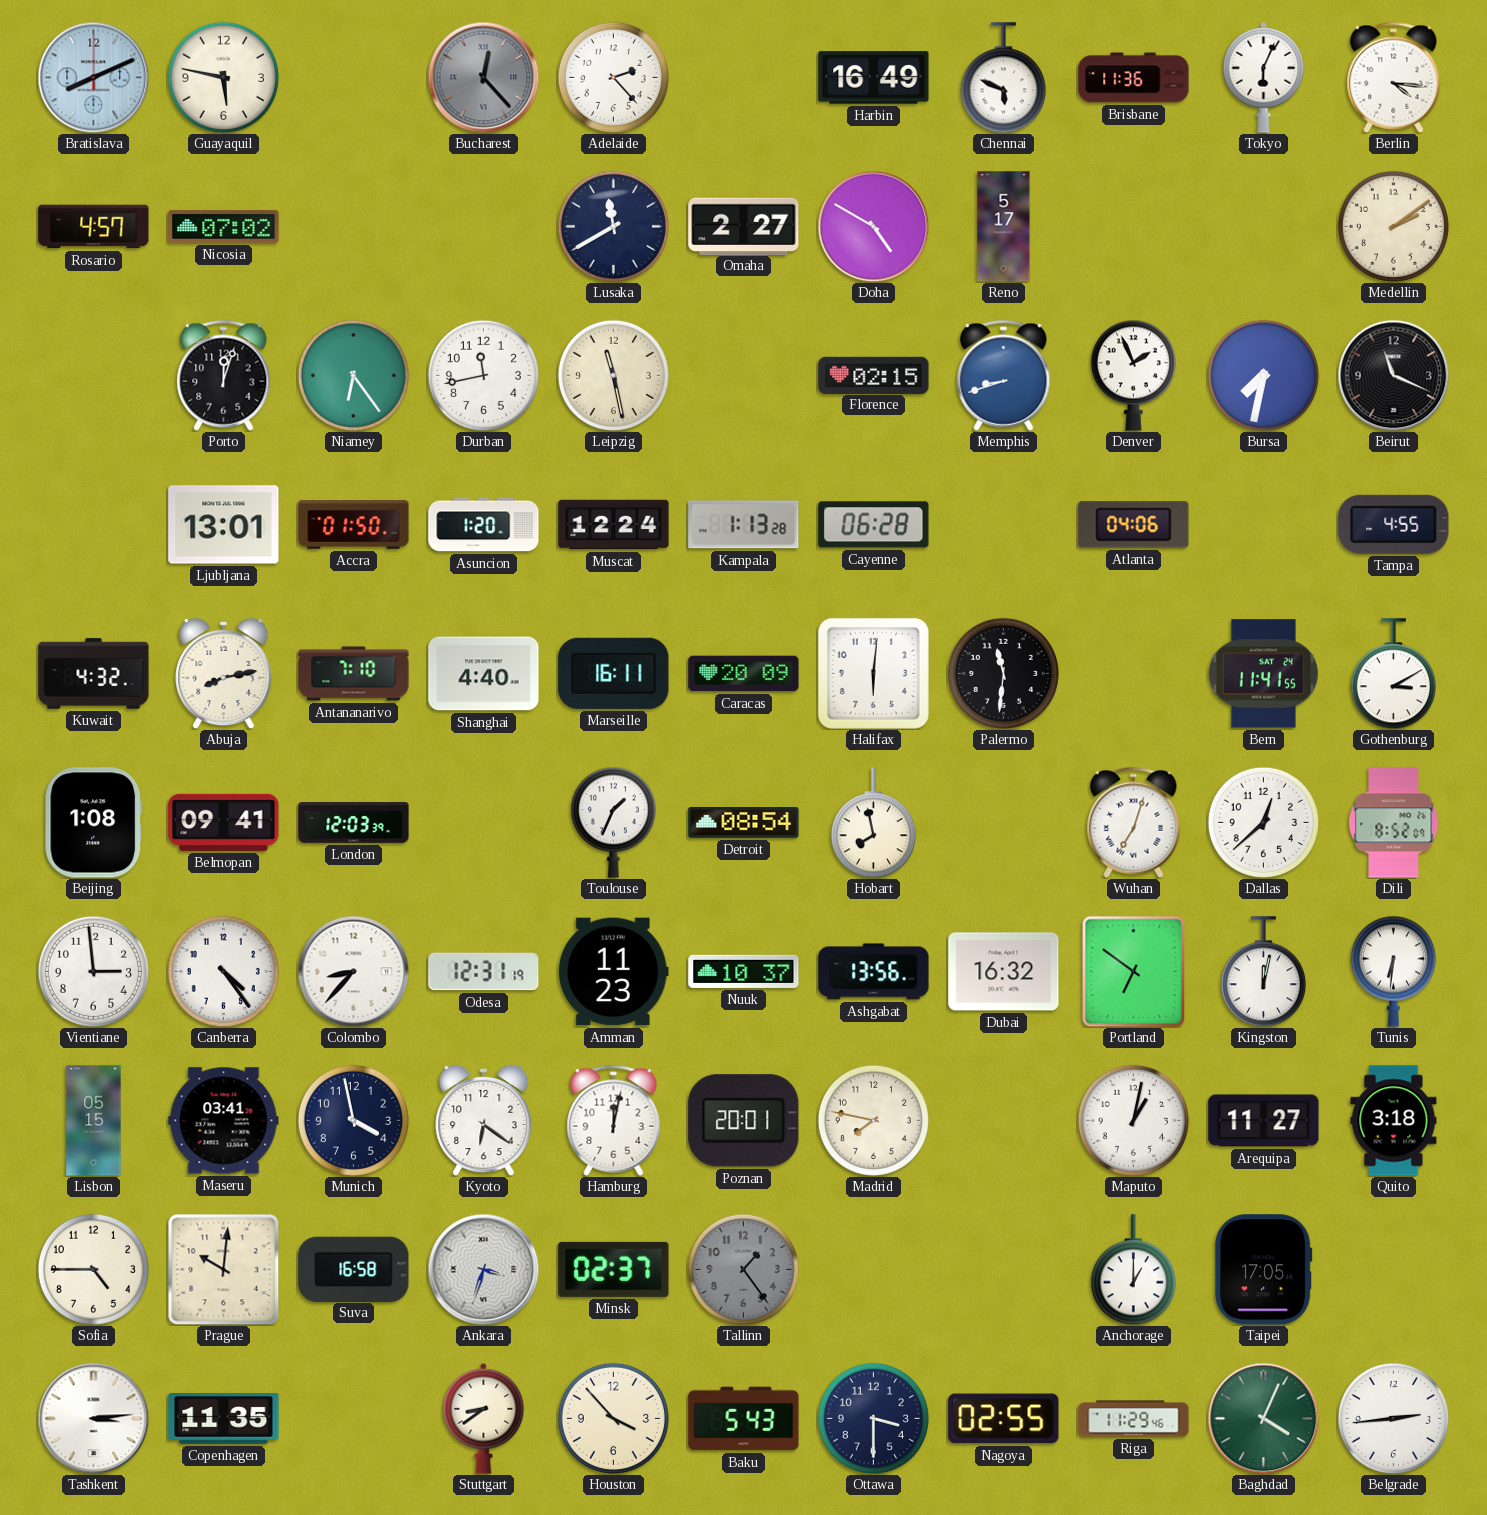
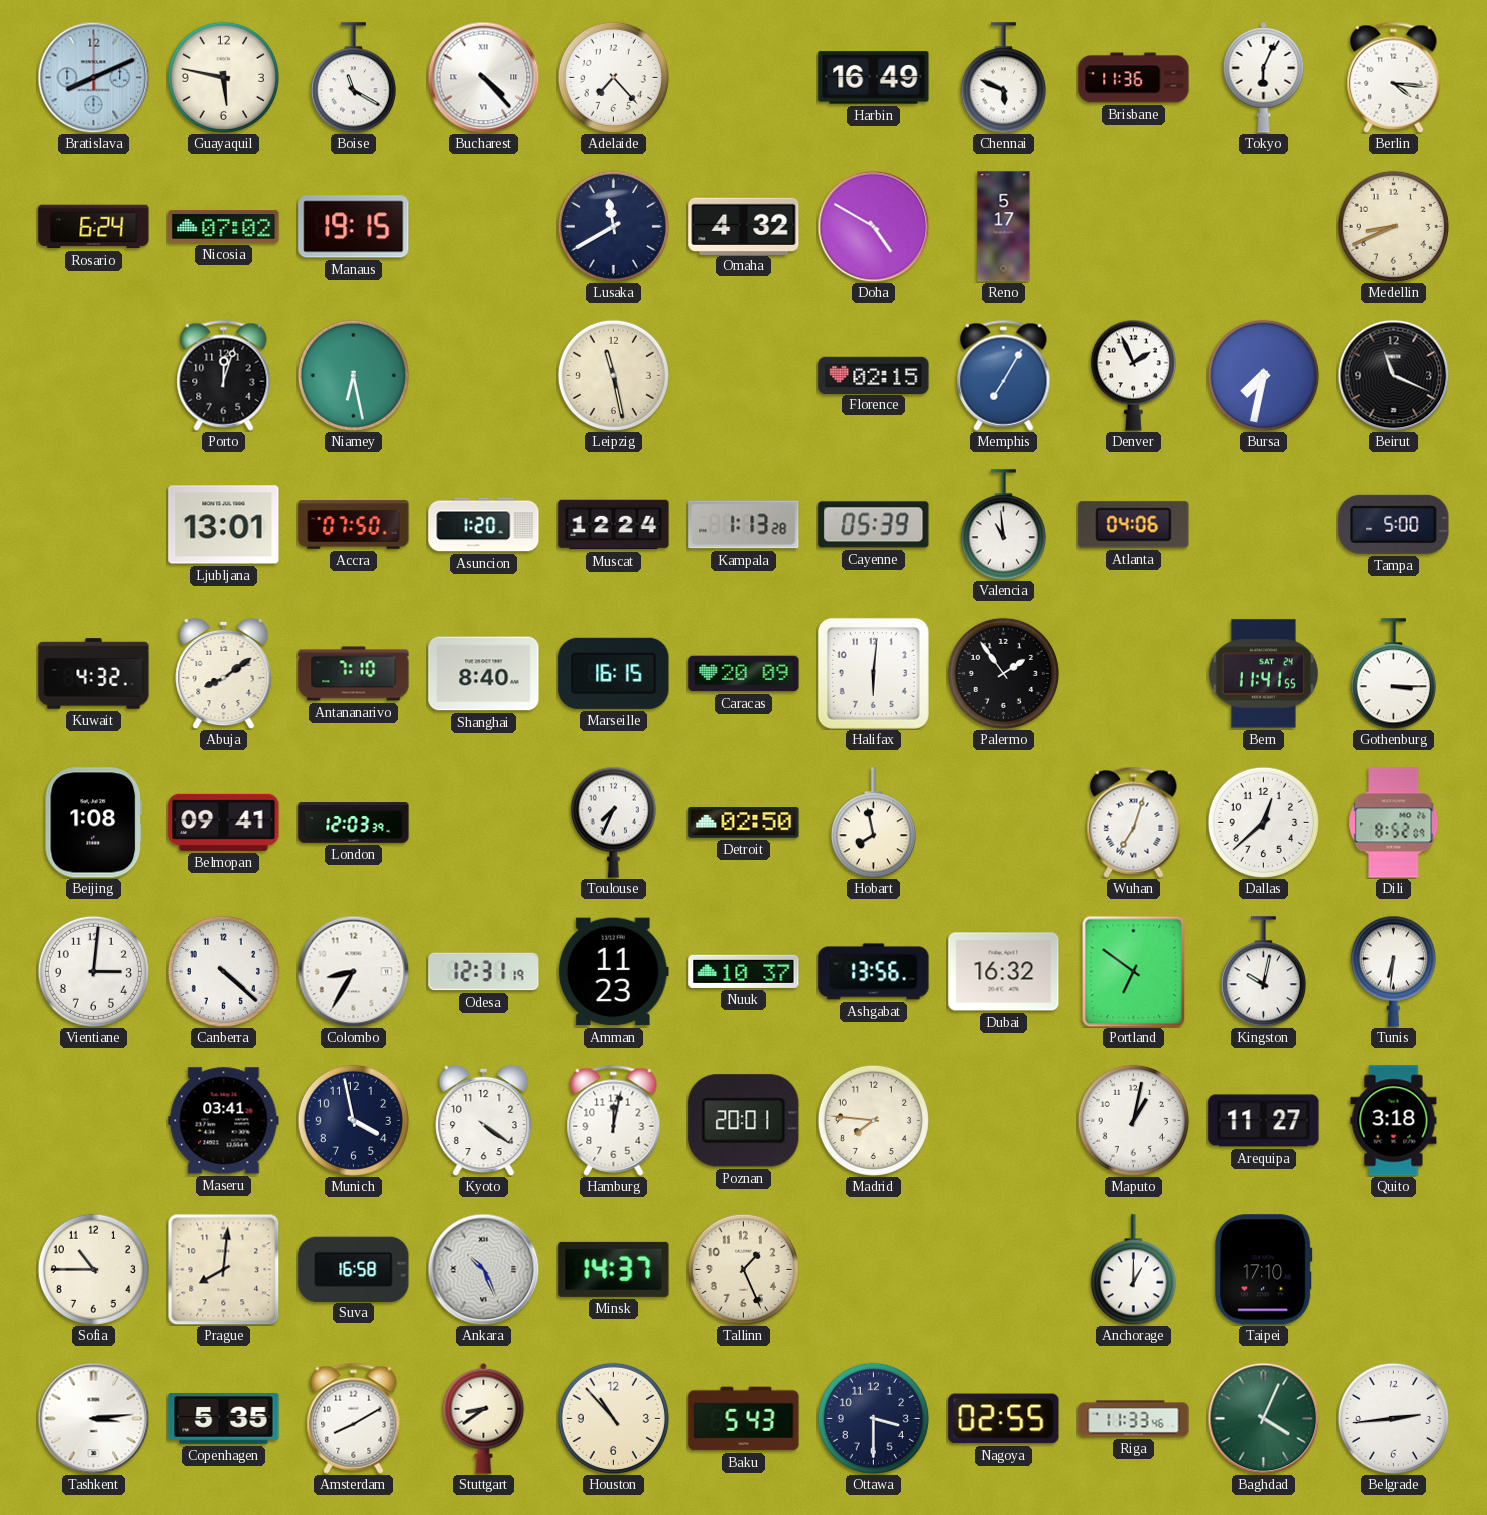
Boise: none -> 11:20
Bucharest: 12:23 -> 4:23
Bucharest dial: grey -> white
Adelaide: 2:23 -> 7:23
Rosario: 4:57 -> 6:24
Manaus: none -> 19:15
Omaha: 2:27 -> 4:32
Medellin: 2:09 -> 8:41
Niamey: 6:24 -> 6:28
Durban: 11:43 -> none
Memphis: 8:42 -> 7:05
Accra: 01:50 -> 07:50
Cayenne: 06:28 -> 05:39
Valencia: none -> 10:59
Tampa: 4:55 -> 5:00
Abuja: 8:13 -> 8:09
Shanghai: 4:40 -> 8:40
Marseille: 16:11 -> 16:15
Palermo: 11:31 -> 1:54
Gothenburg: 3:10 -> 3:15
Toulouse: 1:34 -> 7:34
Detroit: 08:54 -> 02:50
Vientiane: 2:59 -> 3:01
Canberra: 4:24 -> 4:22
Colombo: 8:37 -> 8:35
Kingston: 12:02 -> 10:02
Lisbon: 05:15 -> none
Kyoto: 6:21 -> 4:21
Madrid: 7:47 -> 7:46
Sofia: 4:45 -> 10:45
Prague: 10:01 -> 8:01
Ankara: 3:33 -> 10:26
Minsk: 02:37 -> 14:37
Tallinn: 1:24 -> 1:26
Tallinn dial: grey -> cream
Taipei: 17:05 -> 17:10
Copenhagen: 11:35 -> 5:35
Amsterdam: none -> 8:10
Houston: 3:53 -> 10:53
Riga: 11:29 -> 11:33
